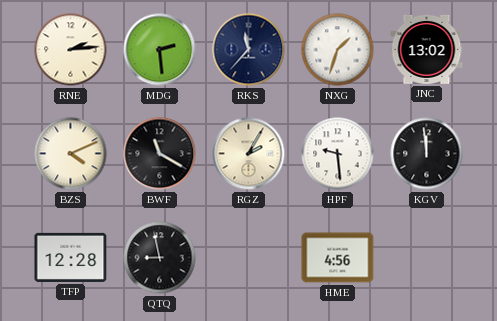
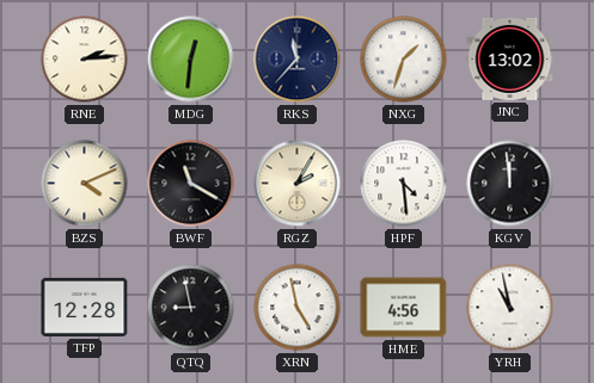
MDG: 2:29 -> 12:31
HPF: 9:29 -> 4:29
XRN: none -> 4:58
YRH: none -> 10:58
